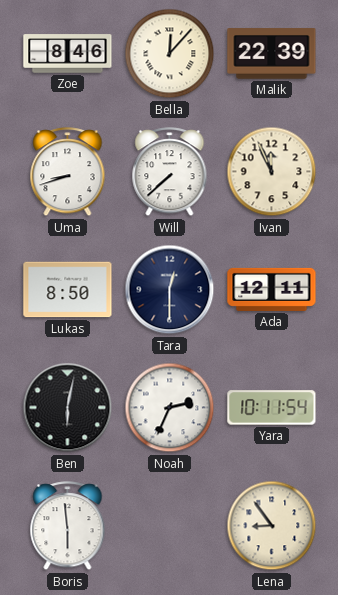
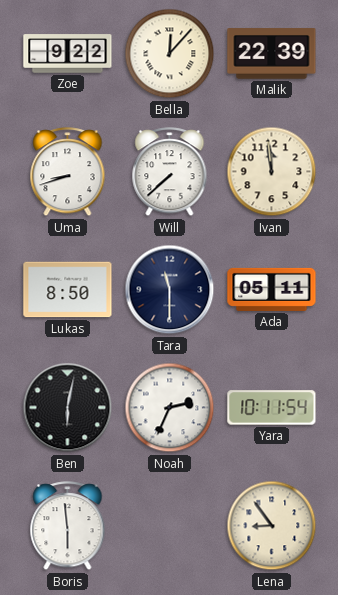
Zoe: 8:46 -> 9:22
Ivan: 11:56 -> 11:59
Tara: 12:30 -> 11:30
Ada: 12:11 -> 05:11
